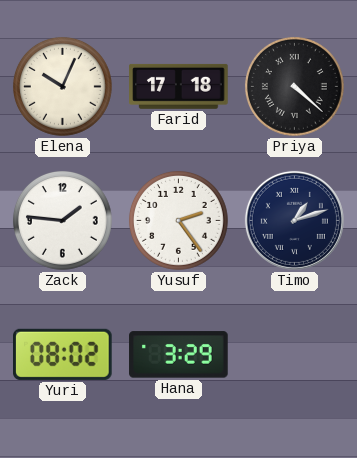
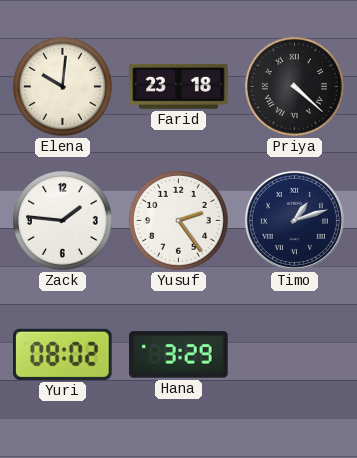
Elena: 10:04 -> 10:01
Farid: 17:18 -> 23:18
